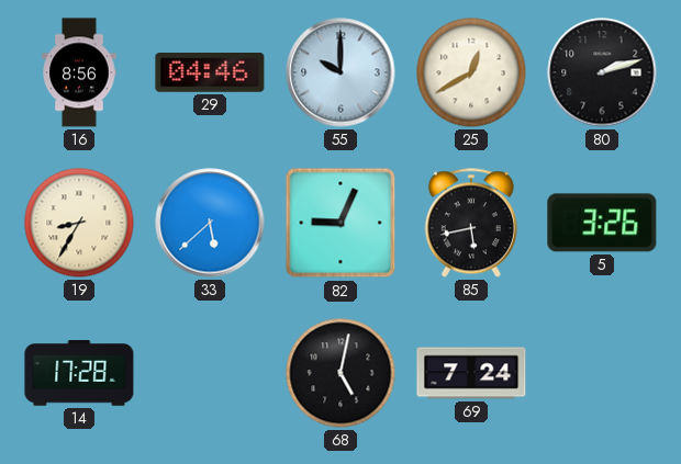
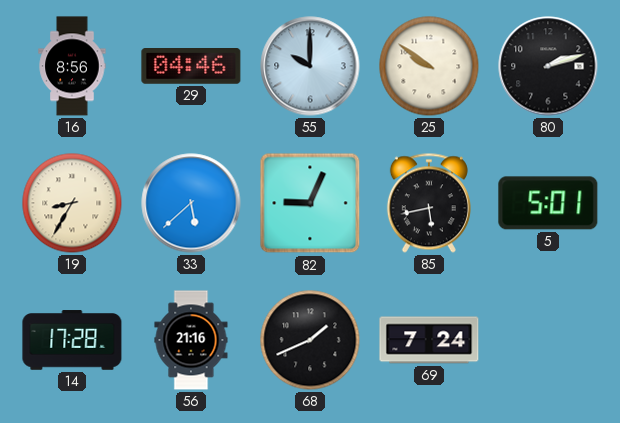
25: 12:40 -> 9:51
5: 3:26 -> 5:01
56: none -> 21:16
68: 5:02 -> 1:41
